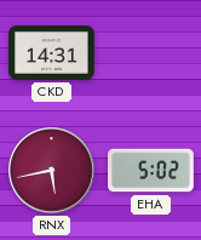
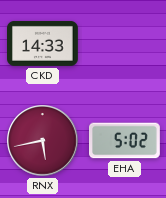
CKD: 14:31 -> 14:33
